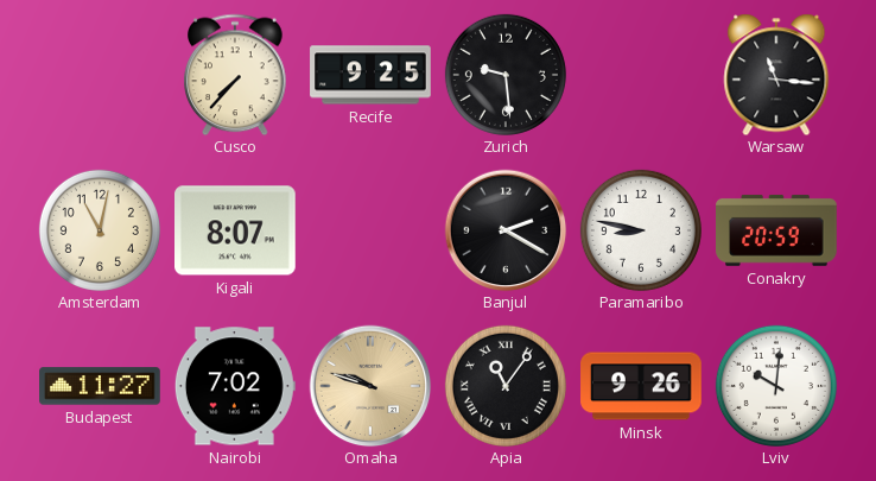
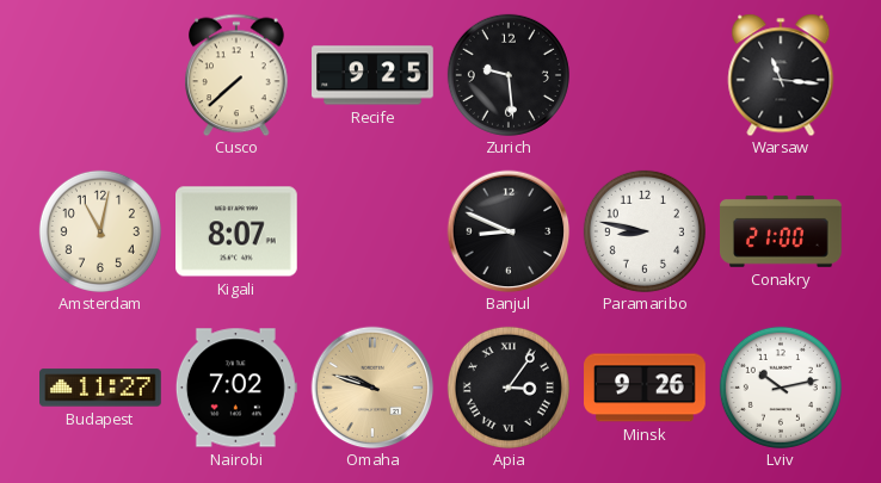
Cusco: 7:37 -> 7:38
Banjul: 2:20 -> 8:49
Conakry: 20:59 -> 21:00
Apia: 11:06 -> 3:06
Lviv: 10:01 -> 10:13
